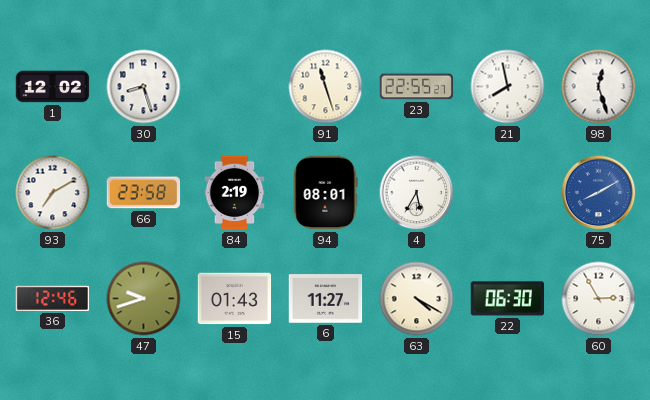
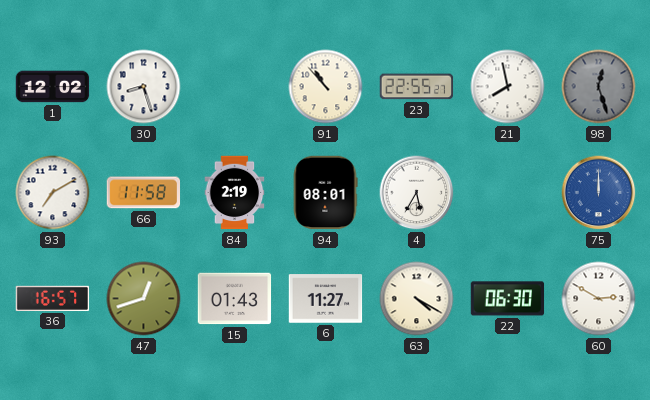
91: 11:27 -> 10:53
98 dial: white -> grey
66: 23:58 -> 11:58
75: 8:10 -> 12:00
36: 12:46 -> 16:57
47: 9:42 -> 12:42
60: 2:55 -> 2:50
